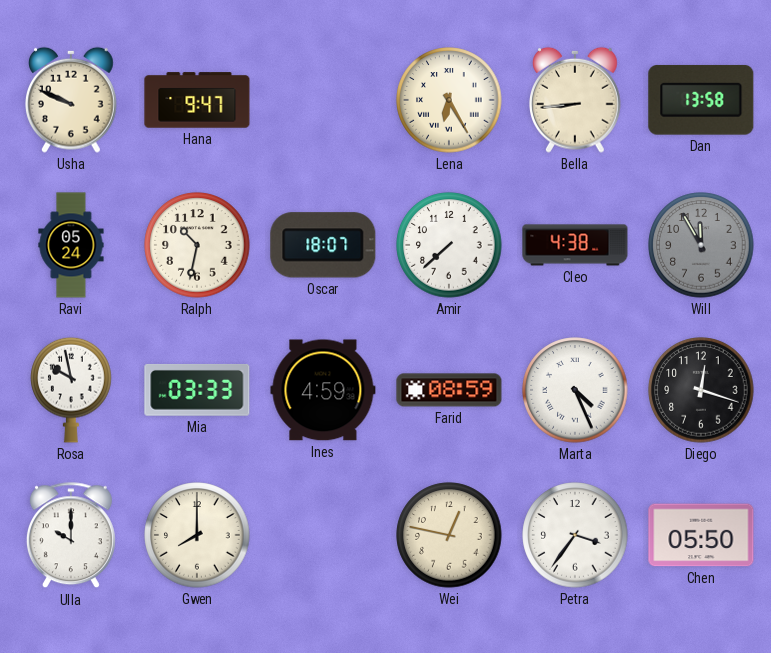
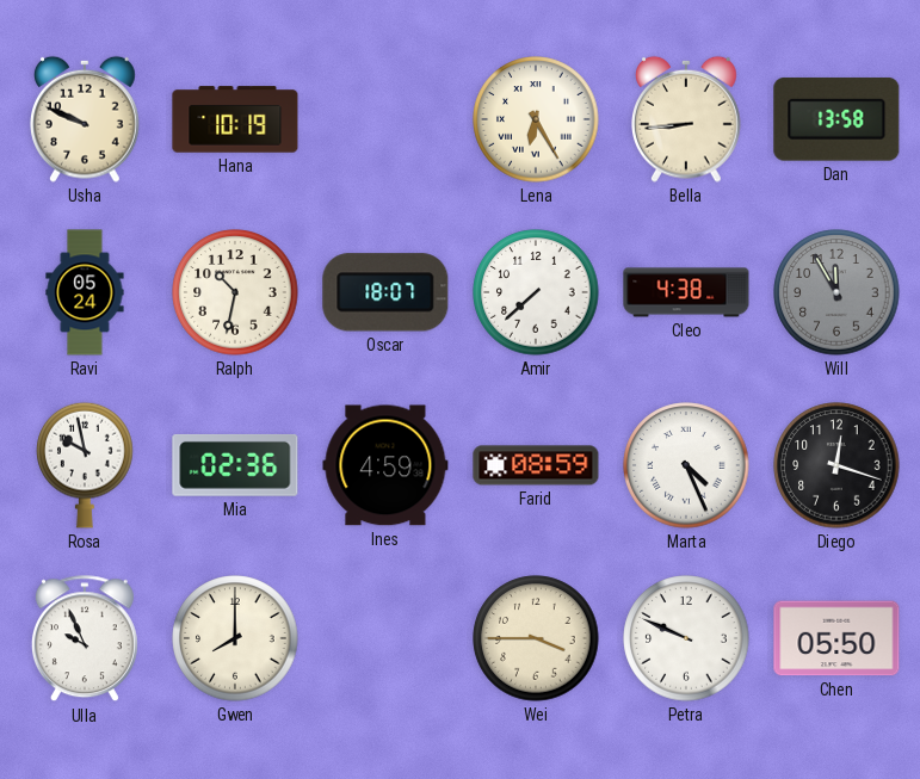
Hana: 9:47 -> 10:19
Mia: 03:33 -> 02:36
Ulla: 10:00 -> 9:56
Wei: 12:47 -> 3:45
Petra: 3:36 -> 9:49
